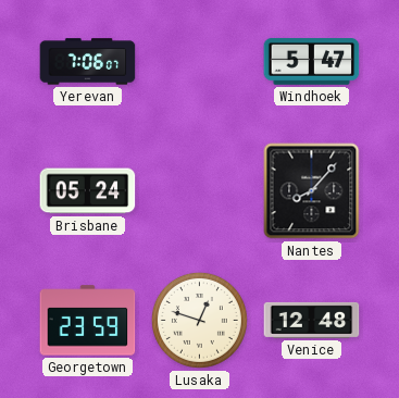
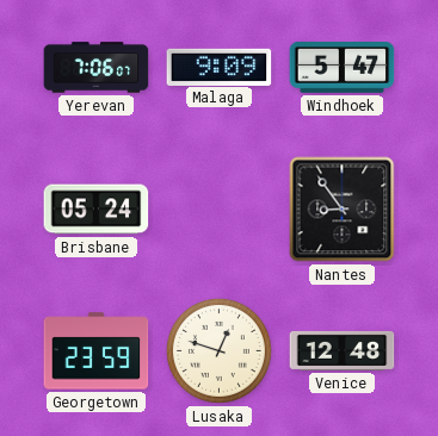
Malaga: none -> 9:09
Nantes: 8:07 -> 8:54
